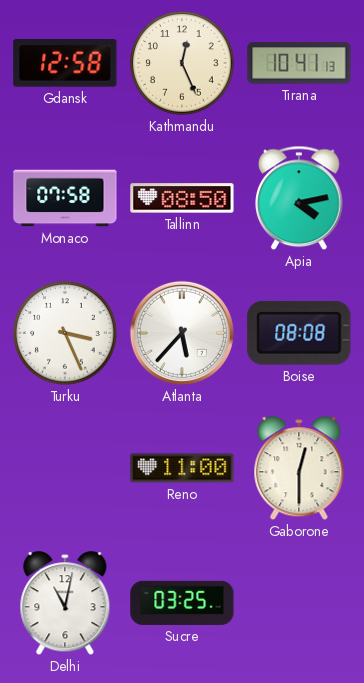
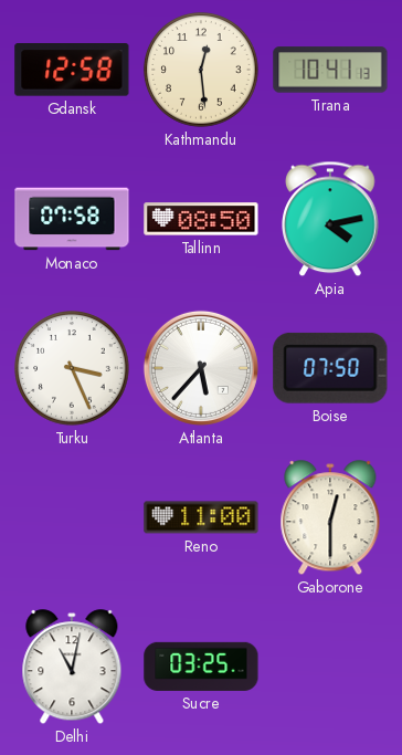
Kathmandu: 12:26 -> 12:29
Boise: 08:08 -> 07:50
